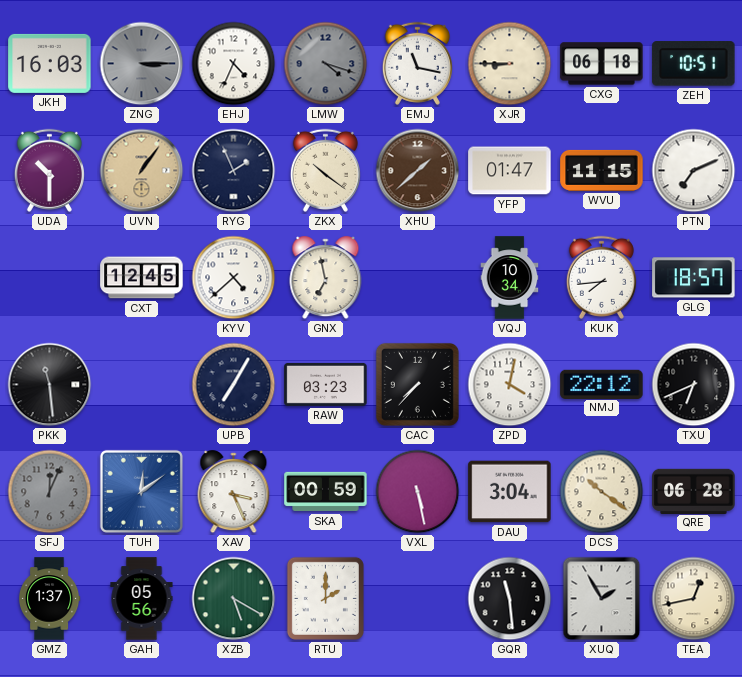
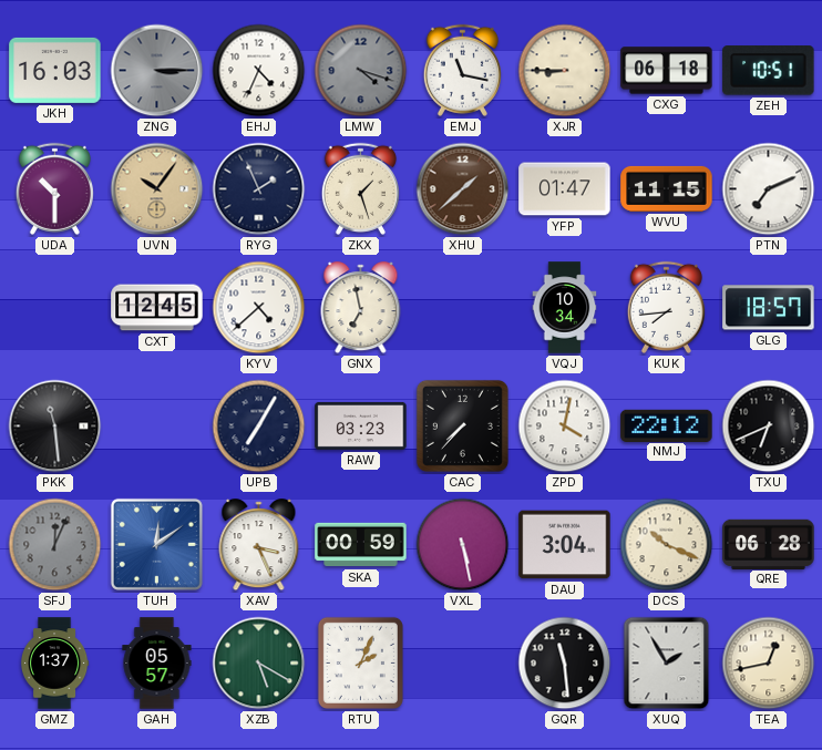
UVN: 1:06 -> 10:06
ZKX: 10:21 -> 1:27
DCS: 10:21 -> 10:19
GAH: 05:56 -> 05:57
RTU: 2:00 -> 2:04
